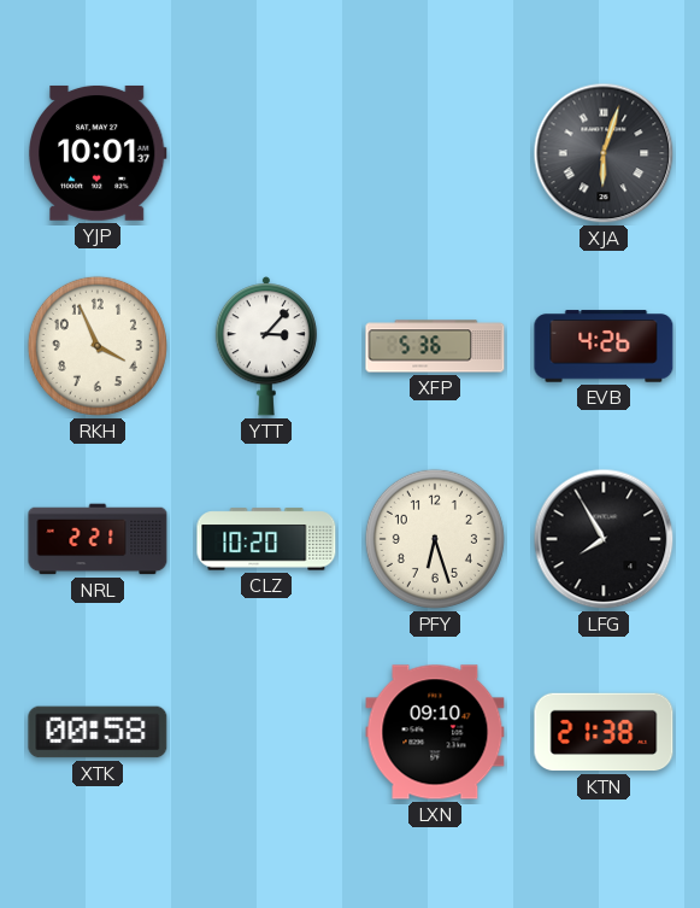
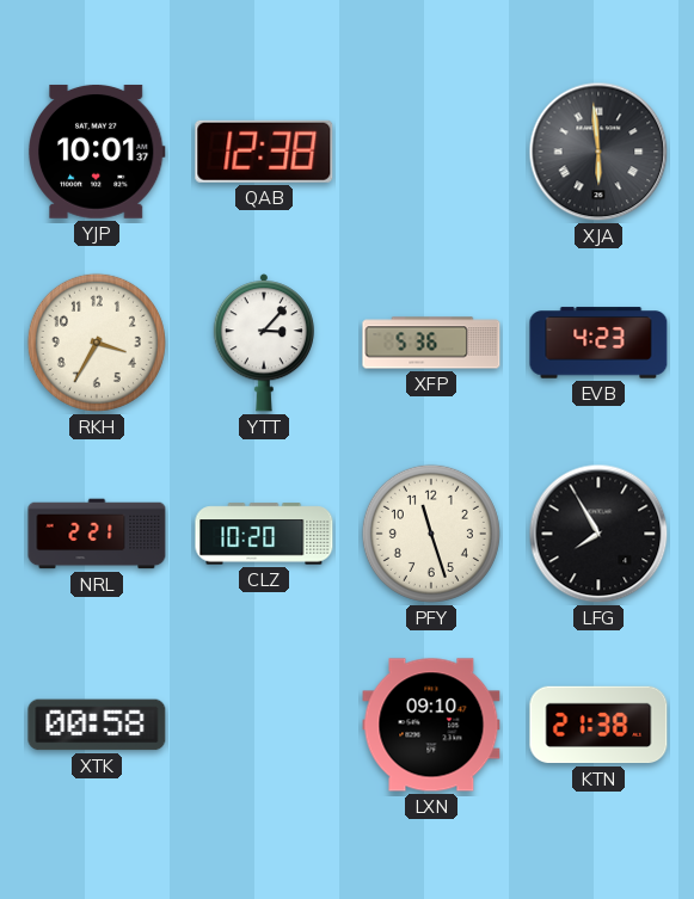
QAB: none -> 12:38
XJA: 6:03 -> 5:59
RKH: 3:56 -> 3:35
EVB: 4:26 -> 4:23
PFY: 6:27 -> 11:27
